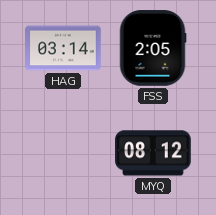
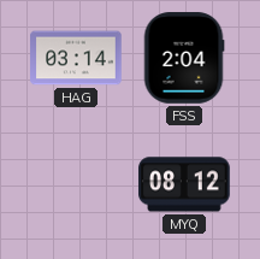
FSS: 2:05 -> 2:04
